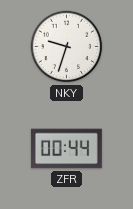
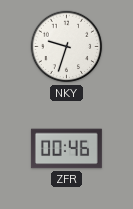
ZFR: 00:44 -> 00:46
